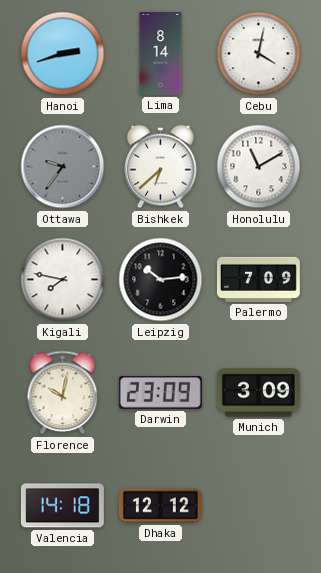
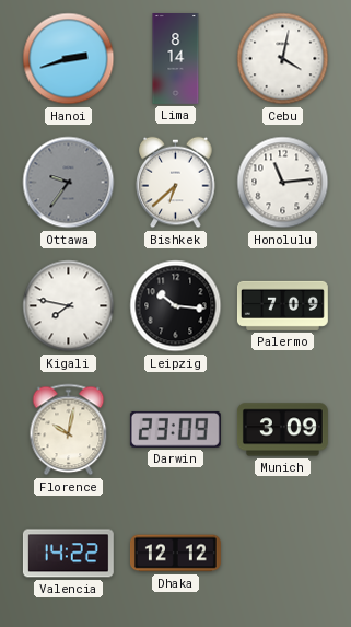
Honolulu: 11:10 -> 11:14
Leipzig: 10:14 -> 10:16
Valencia: 14:18 -> 14:22
